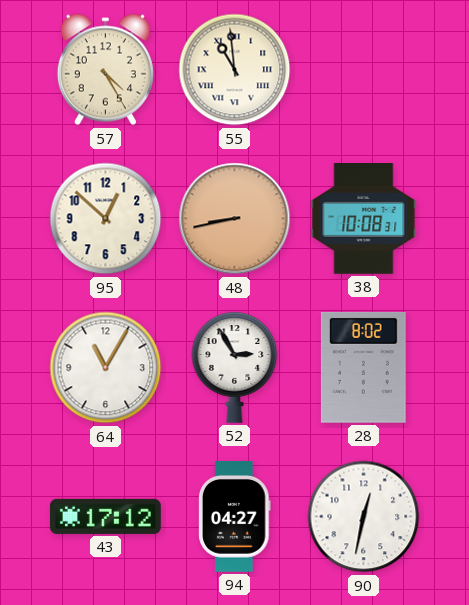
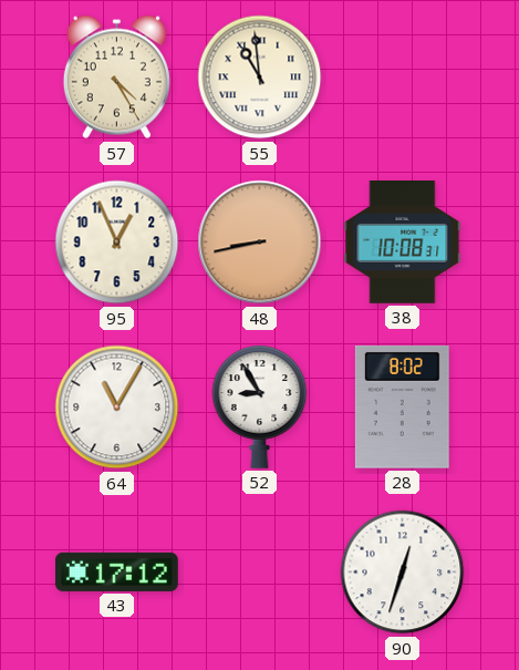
95: 12:52 -> 12:56
52: 2:55 -> 8:55
94: 04:27 -> none
90: 12:32 -> 12:33
